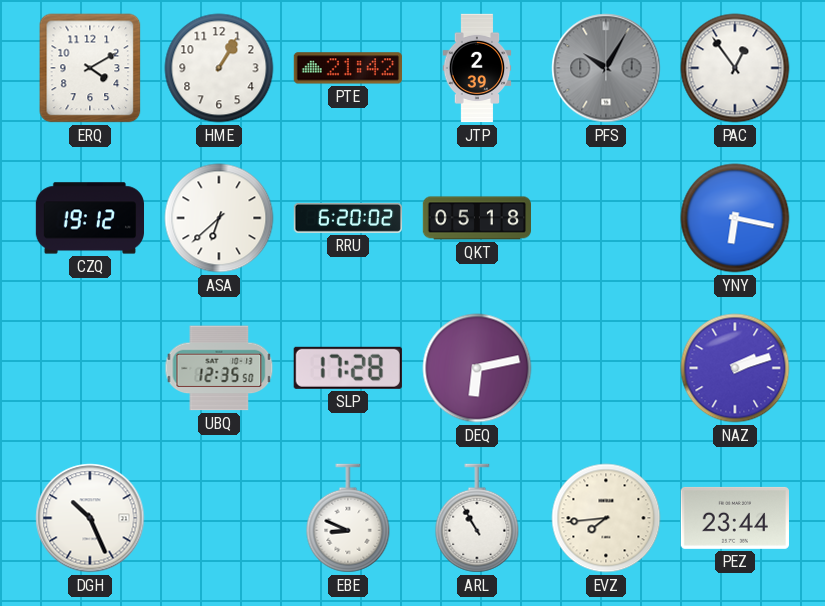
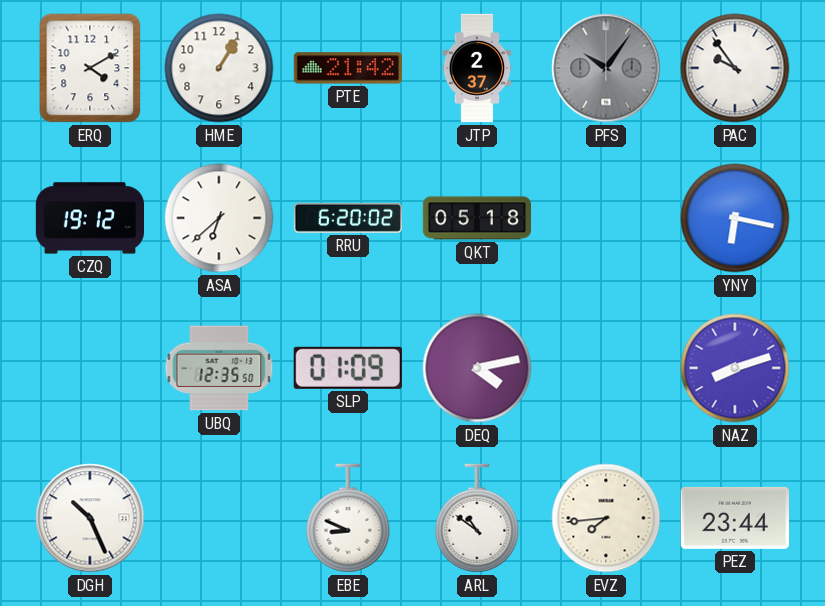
JTP: 2:39 -> 2:37
PFS: 10:05 -> 10:06
PAC: 12:54 -> 9:54
SLP: 17:28 -> 01:09
DEQ: 6:13 -> 4:13
NAZ: 2:12 -> 8:12
ARL: 10:55 -> 10:51
